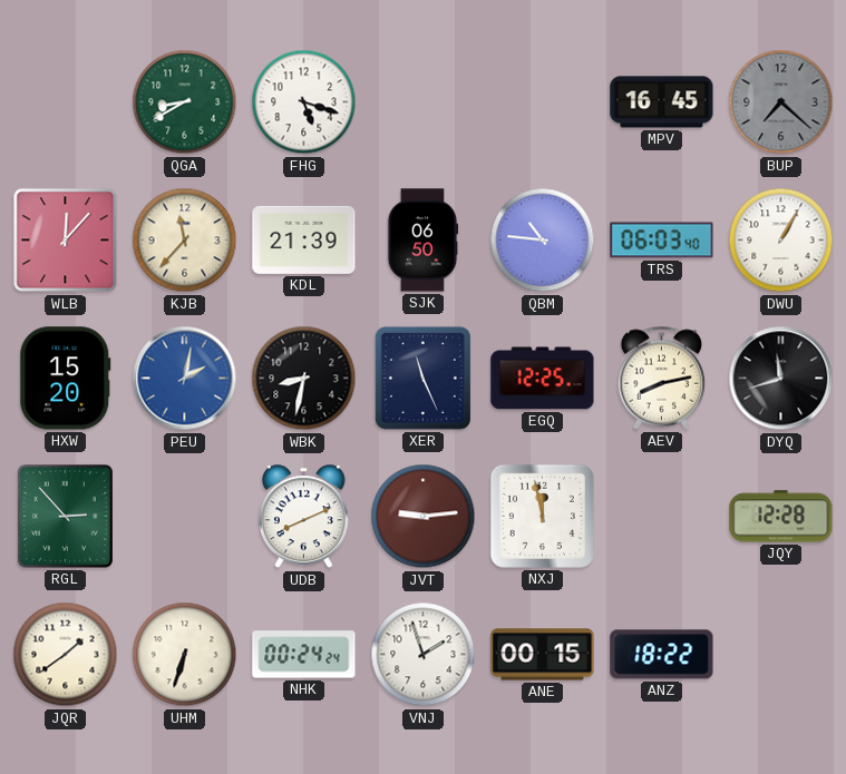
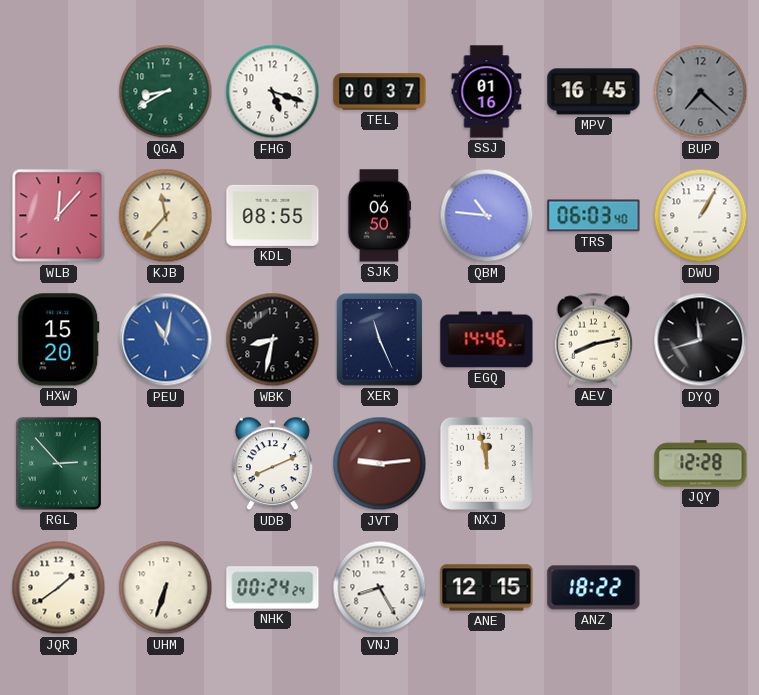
TEL: none -> 00:37
SSJ: none -> 01:16
KDL: 21:39 -> 08:55
PEU: 2:02 -> 11:02
EGQ: 12:25 -> 14:46
VNJ: 1:57 -> 8:25
ANE: 00:15 -> 12:15
